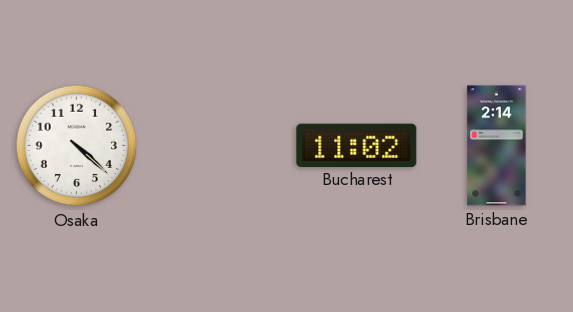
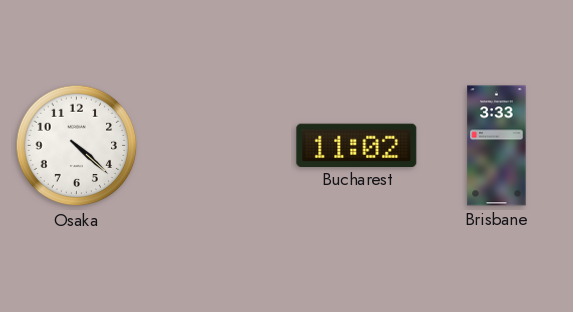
Brisbane: 2:14 -> 3:33
